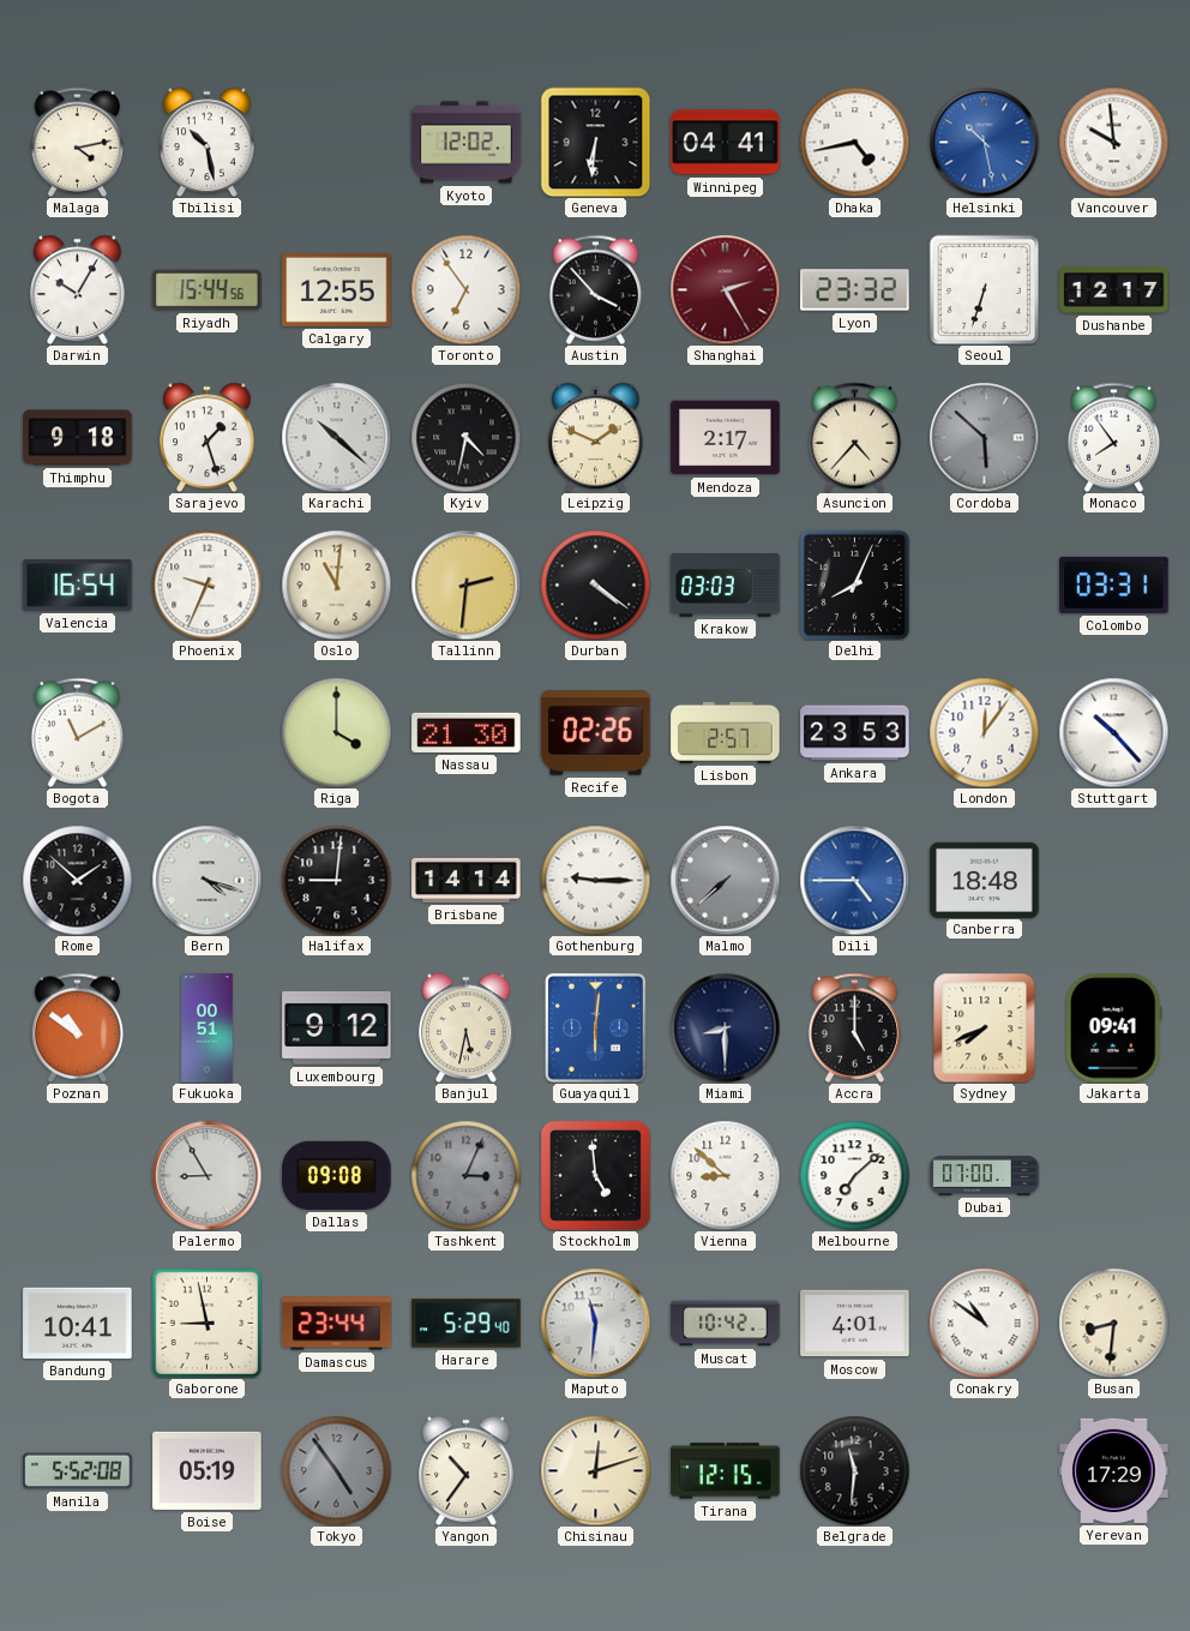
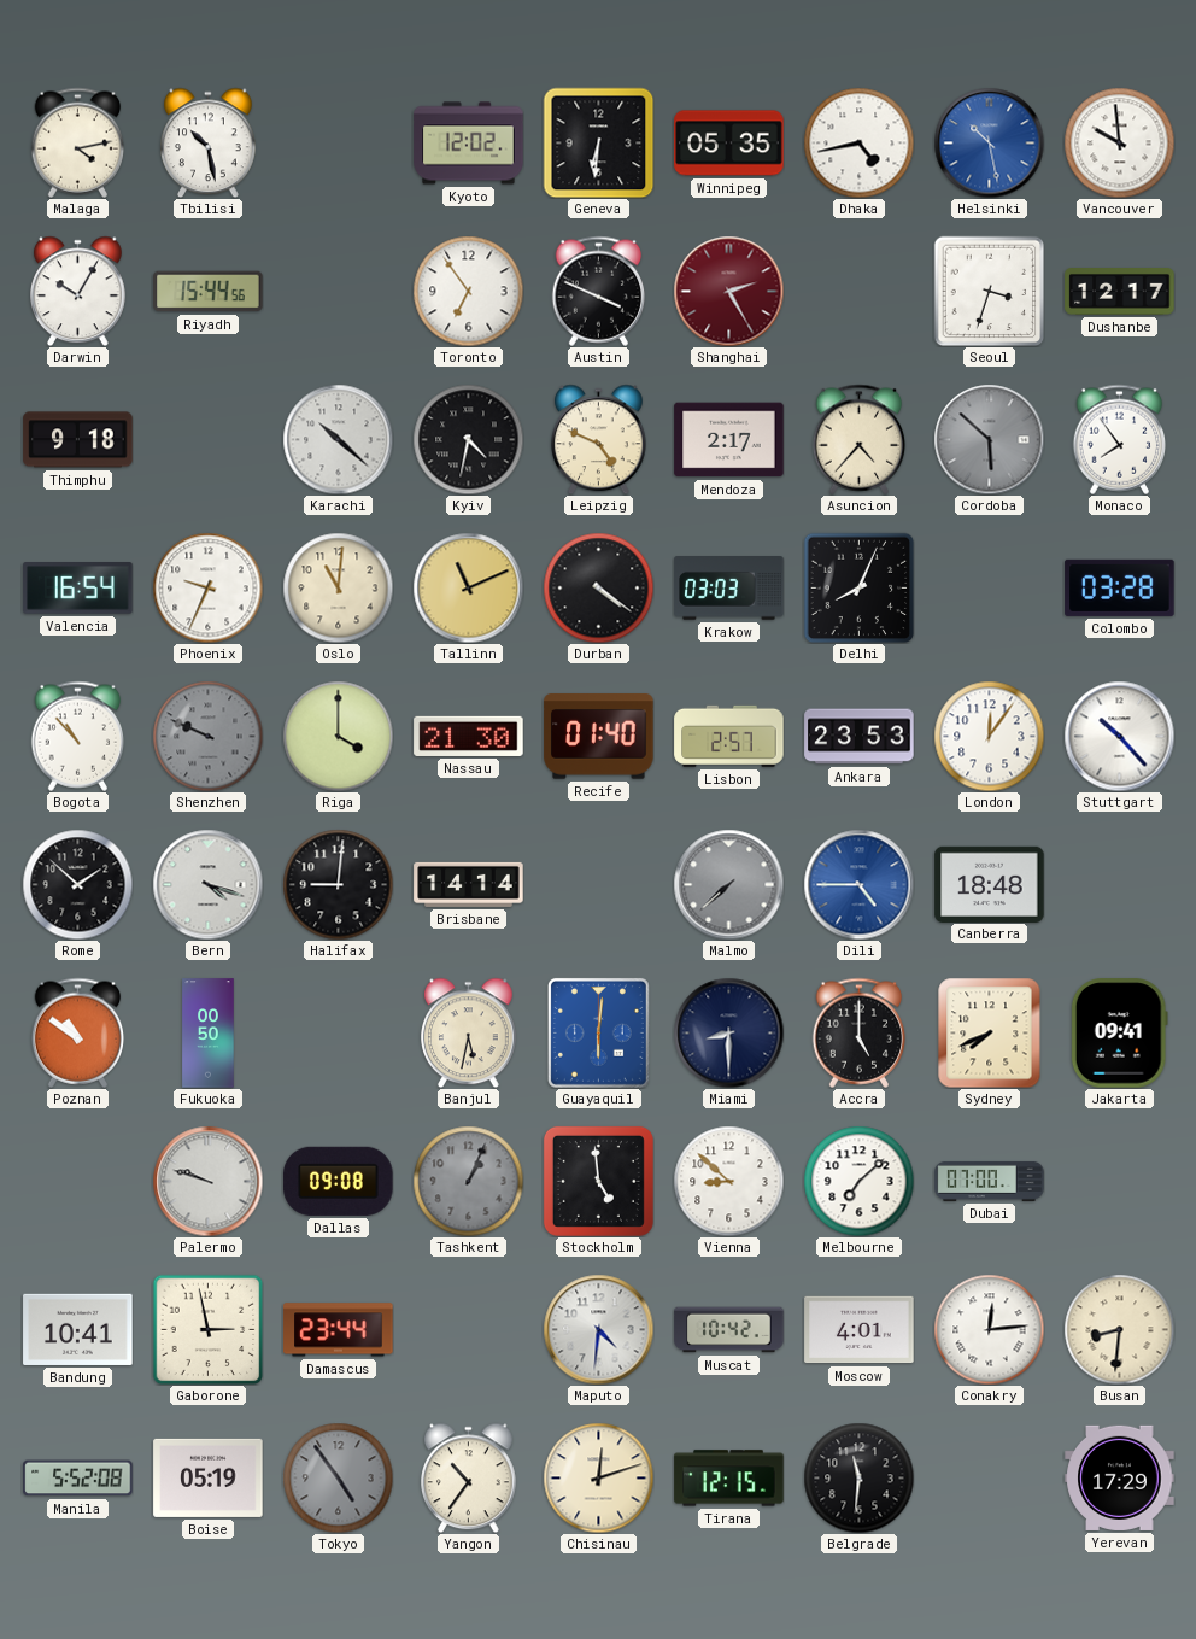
Winnipeg: 04:41 -> 05:35
Calgary: 12:55 -> none
Austin: 3:53 -> 3:49
Lyon: 23:32 -> none
Seoul: 6:33 -> 3:33
Sarajevo: 1:27 -> none
Leipzig: 1:49 -> 4:49
Tallinn: 2:31 -> 11:11
Colombo: 03:31 -> 03:28
Bogota: 11:10 -> 10:53
Shenzhen: none -> 9:49
Recife: 02:26 -> 01:40
Gothenburg: 9:15 -> none
Fukuoka: 00:51 -> 00:50
Luxembourg: 9:12 -> none
Palermo: 8:55 -> 9:48
Tashkent: 3:04 -> 1:04
Gaborone: 8:58 -> 2:58
Harare: 5:29 -> none
Maputo: 11:31 -> 4:31
Conakry: 10:51 -> 12:14
